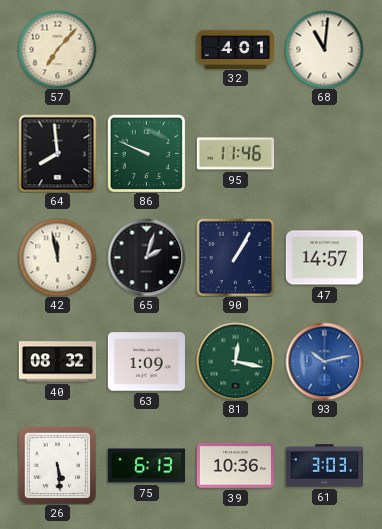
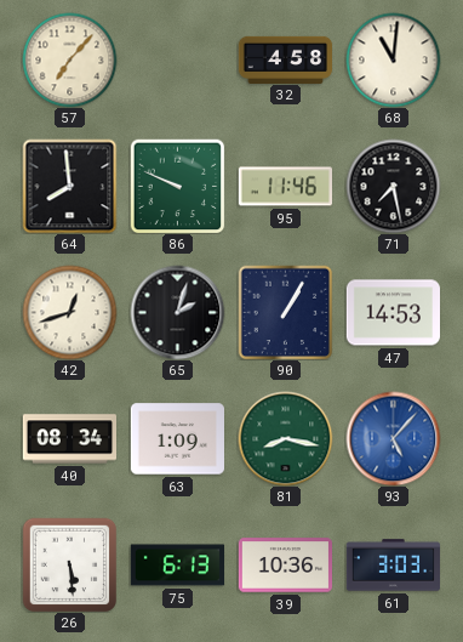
32: 4:01 -> 4:58
71: none -> 7:28
42: 11:58 -> 12:42
47: 14:57 -> 14:53
40: 08:32 -> 08:34
81: 12:17 -> 8:17
93: 10:13 -> 5:07
